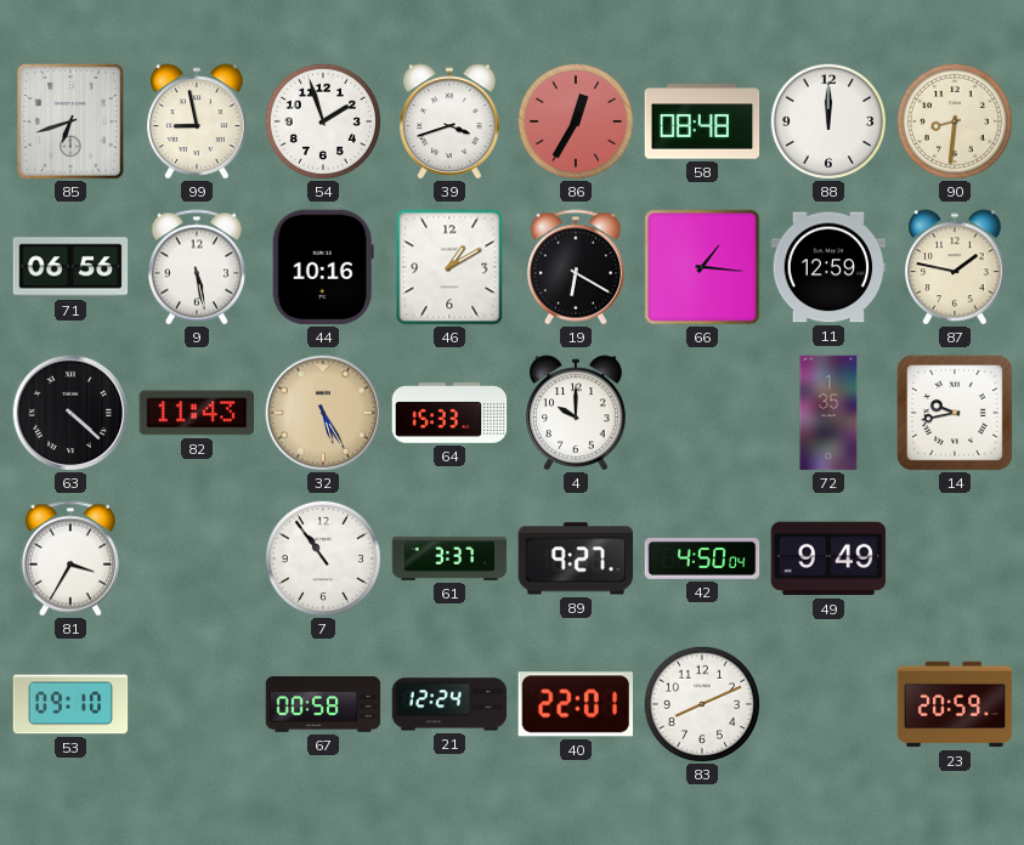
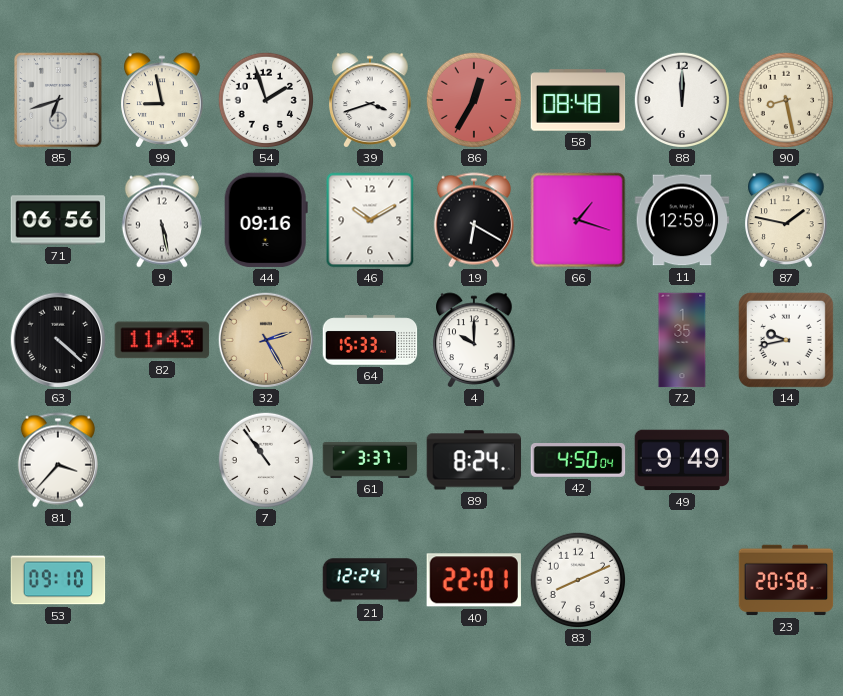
90: 8:31 -> 8:28
44: 10:16 -> 09:16
46: 1:10 -> 10:10
66: 1:16 -> 1:18
32: 5:25 -> 2:25
81: 3:35 -> 3:37
89: 9:27 -> 8:24
67: 00:58 -> none
23: 20:59 -> 20:58
